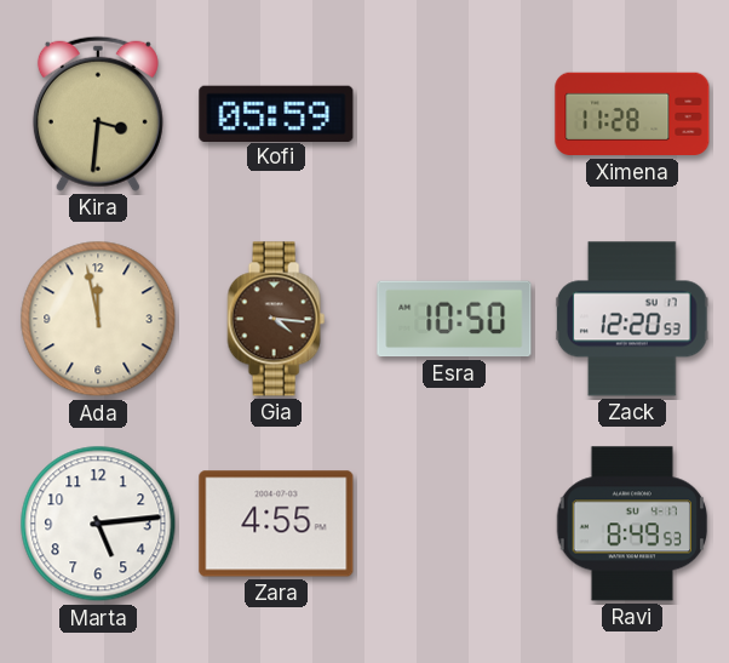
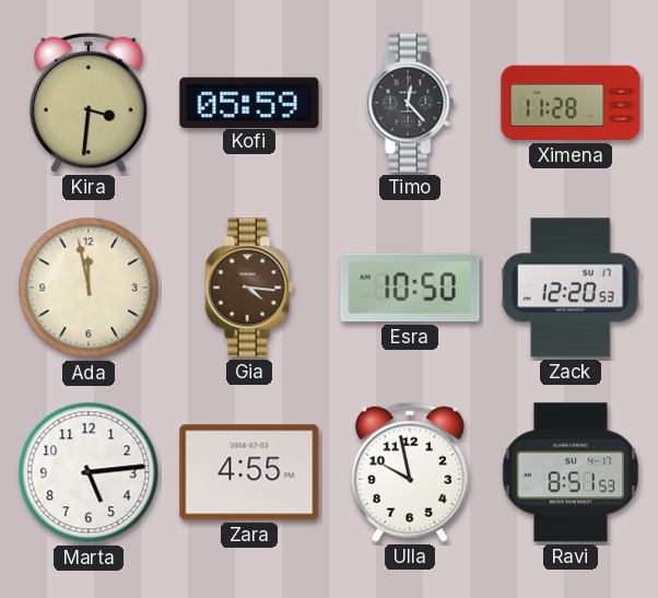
Timo: none -> 12:23
Ulla: none -> 9:58
Ravi: 8:49 -> 8:51
